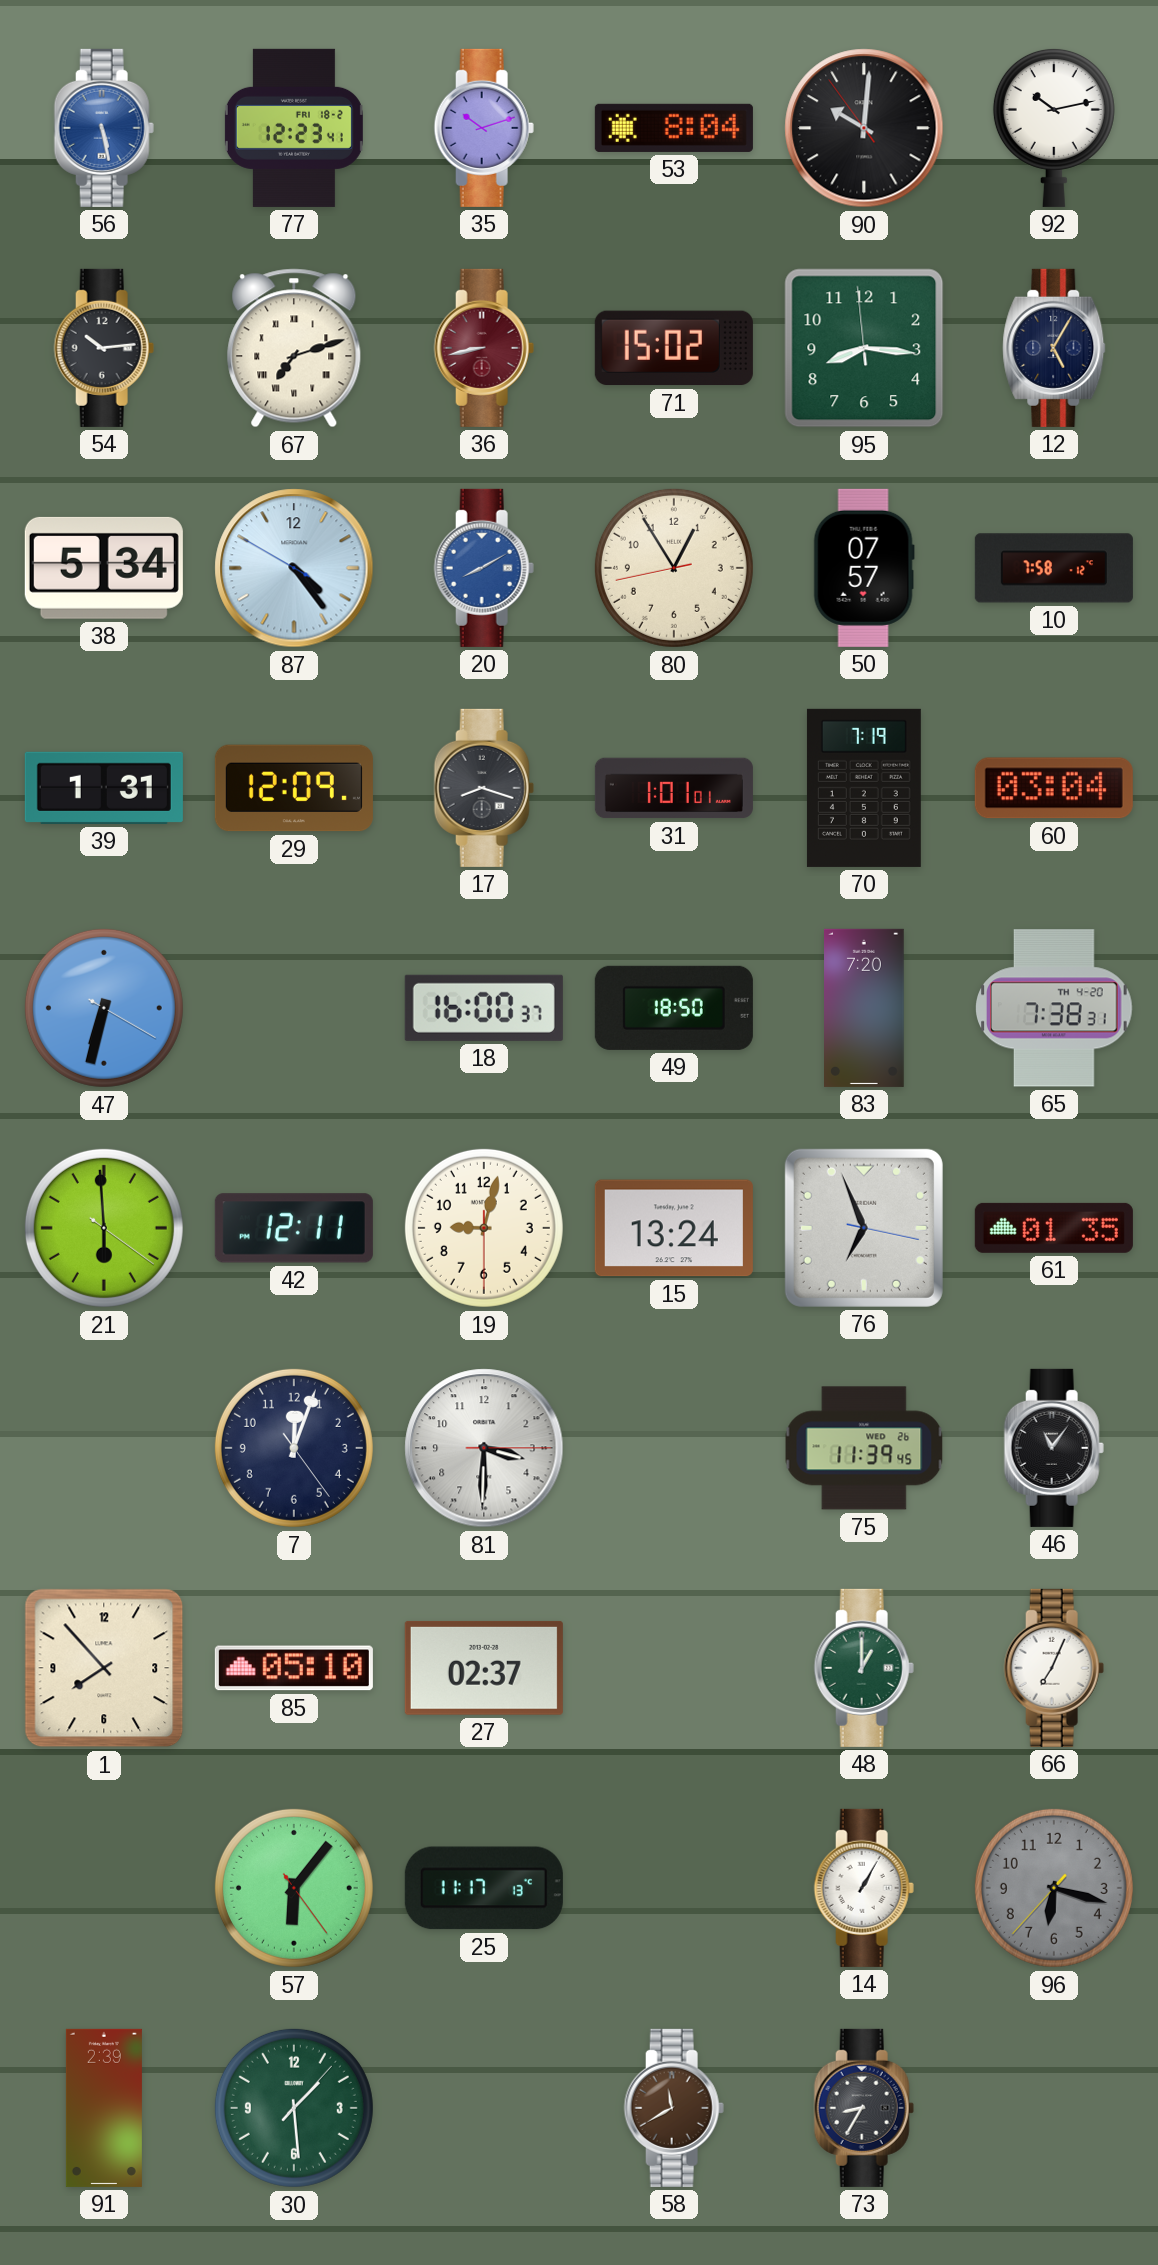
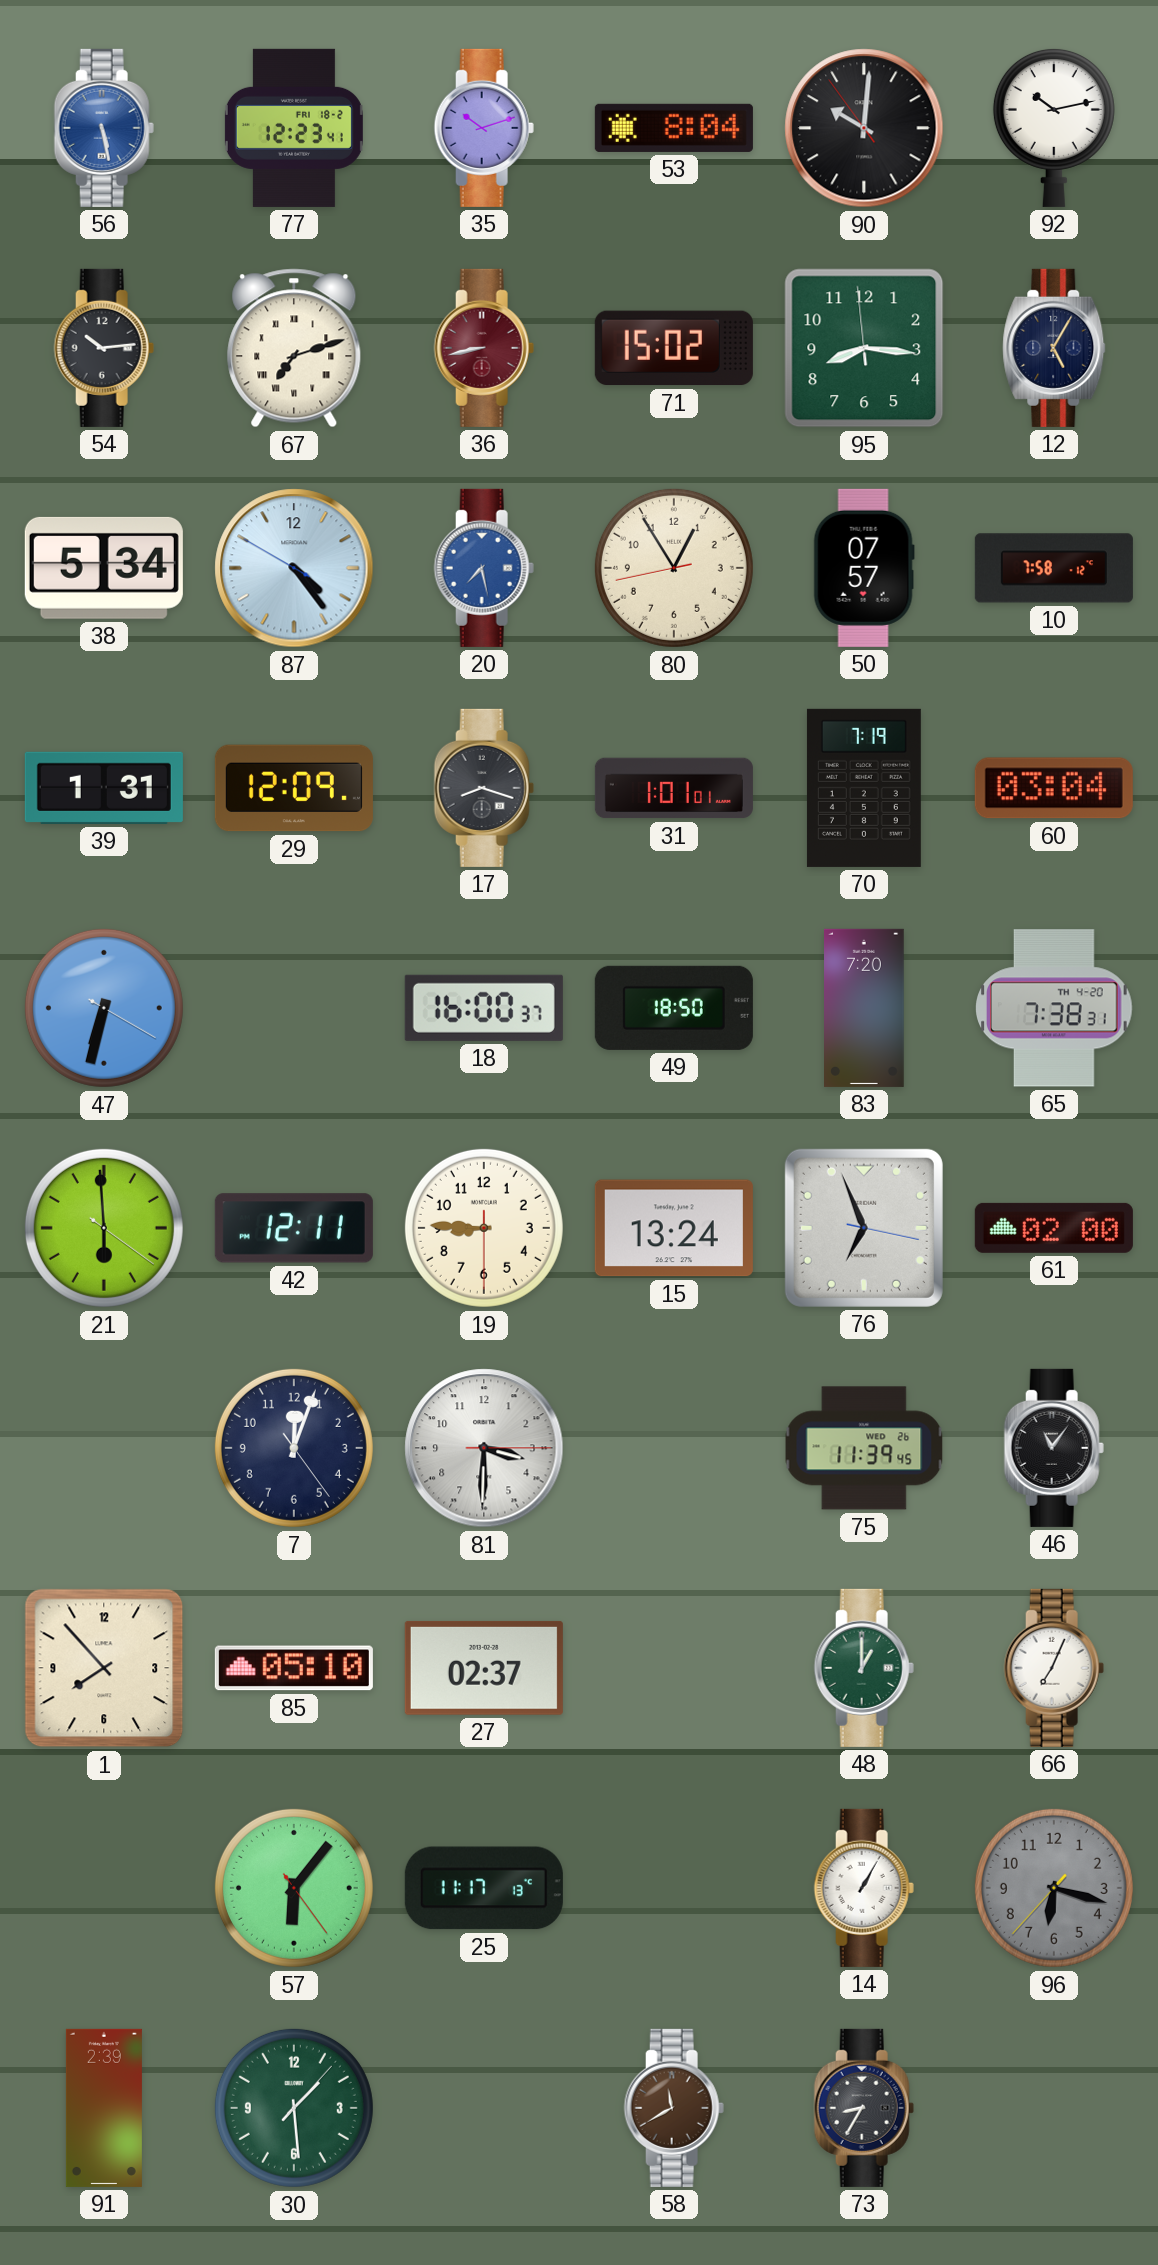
20: 8:10 -> 7:28
19: 9:02 -> 8:45
61: 01:35 -> 02:00
